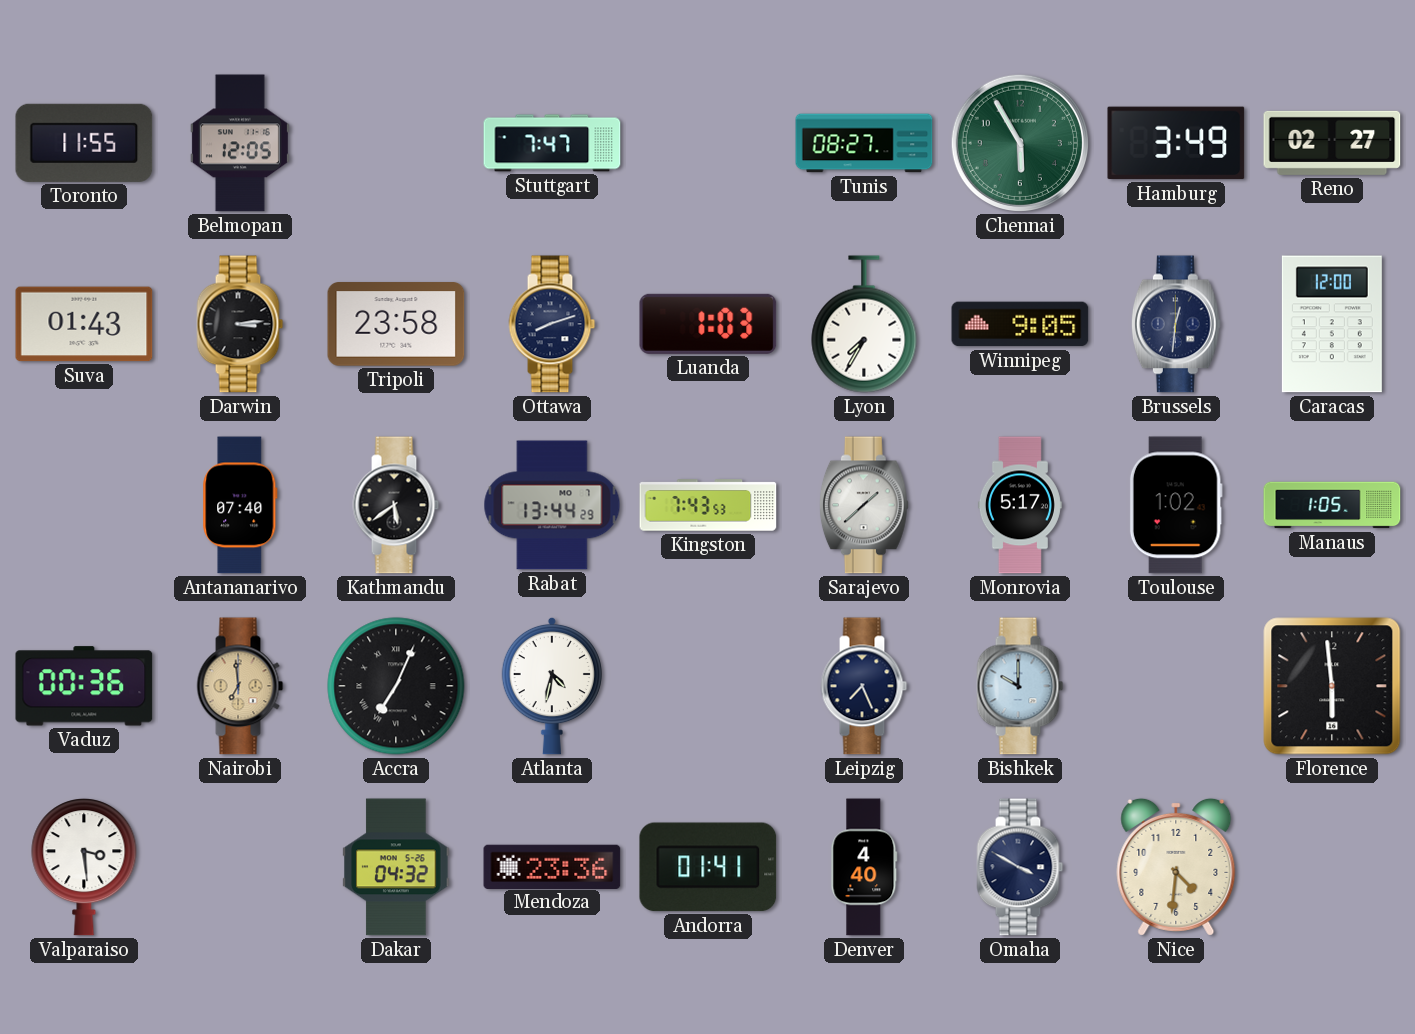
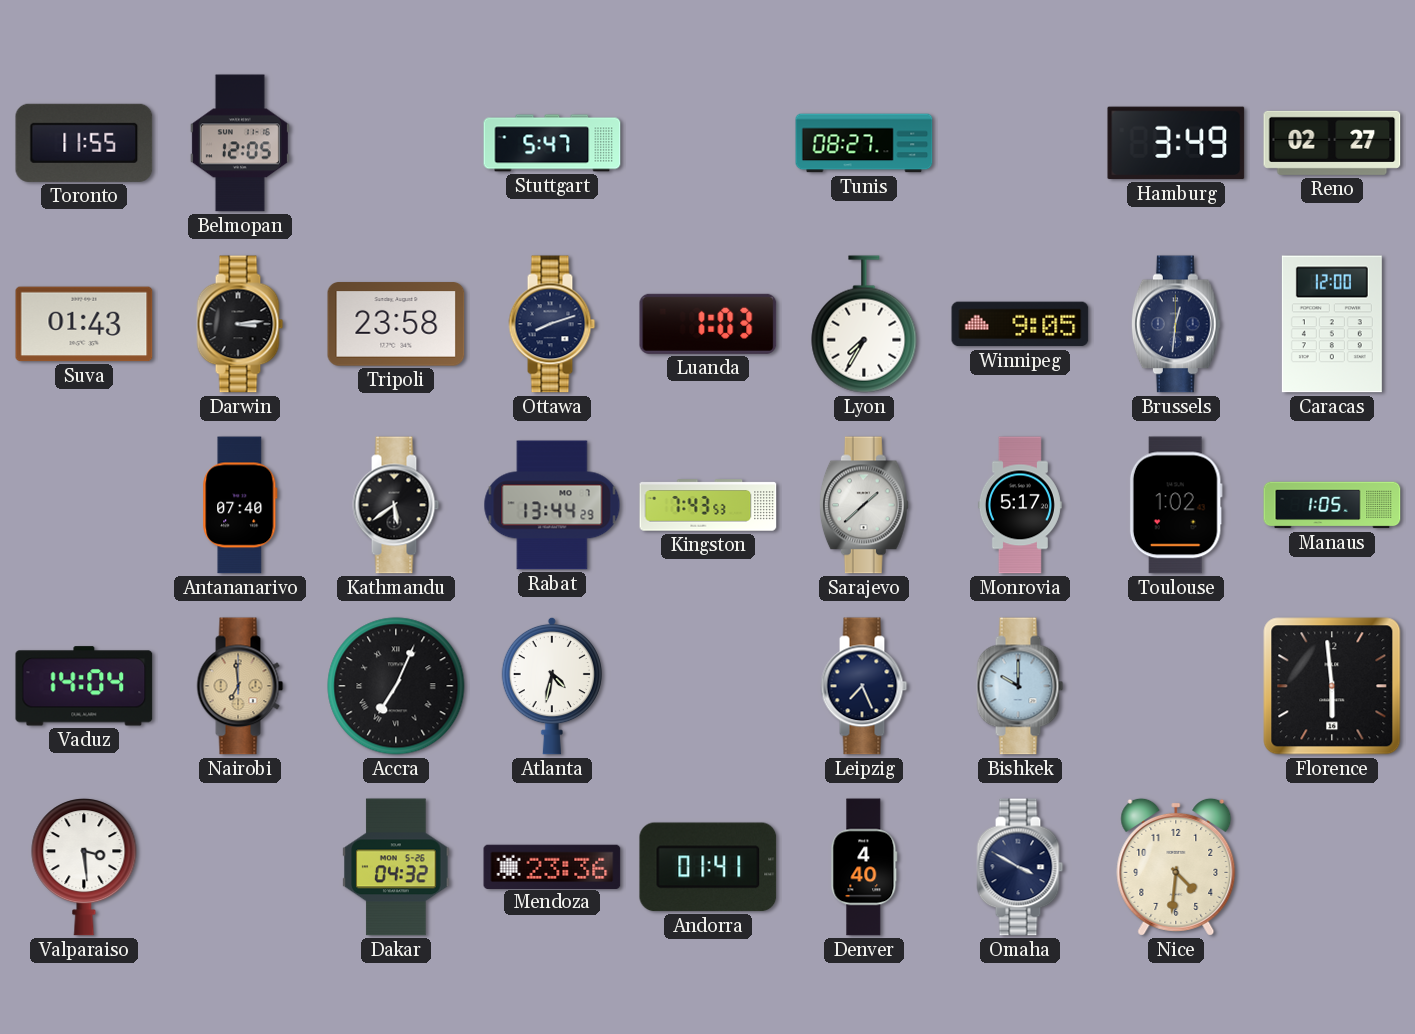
Stuttgart: 7:47 -> 5:47
Chennai: 5:55 -> none
Vaduz: 00:36 -> 14:04
